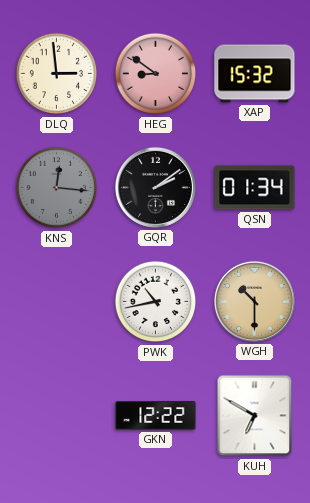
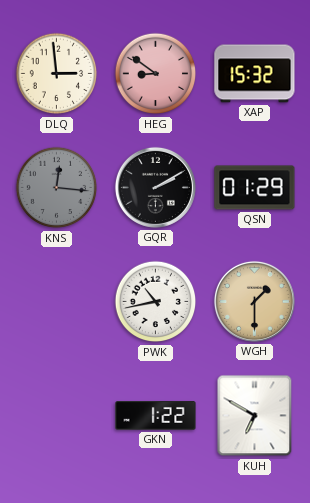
GQR: 2:09 -> 2:10
QSN: 01:34 -> 01:29
WGH: 10:30 -> 1:30
GKN: 12:22 -> 1:22
